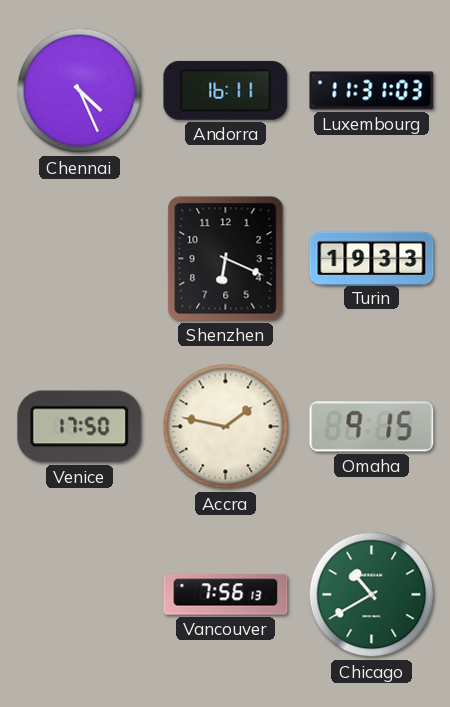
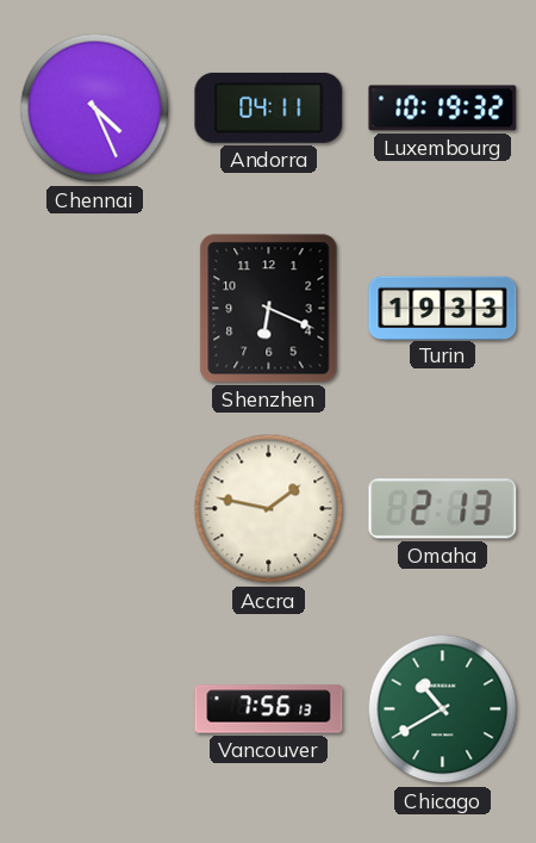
Andorra: 16:11 -> 04:11
Luxembourg: 11:31 -> 10:19
Venice: 17:50 -> none
Omaha: 9:15 -> 2:13
